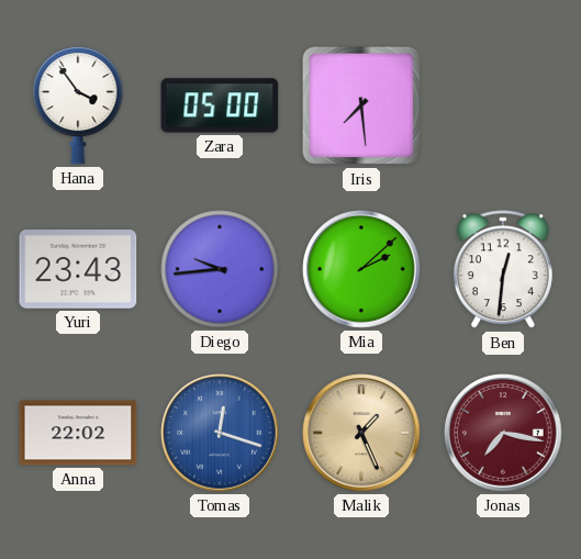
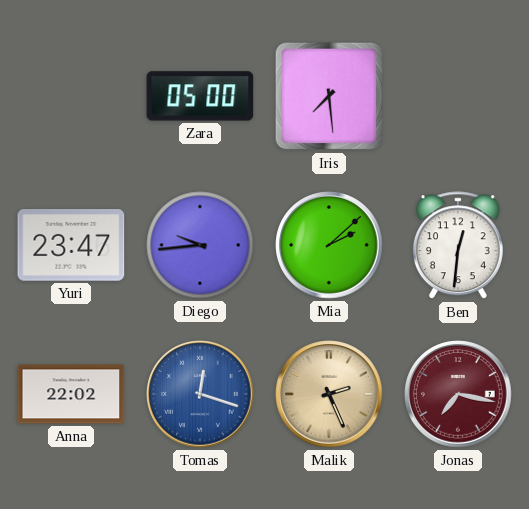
Hana: 3:54 -> none
Yuri: 23:43 -> 23:47
Malik: 1:26 -> 2:26
